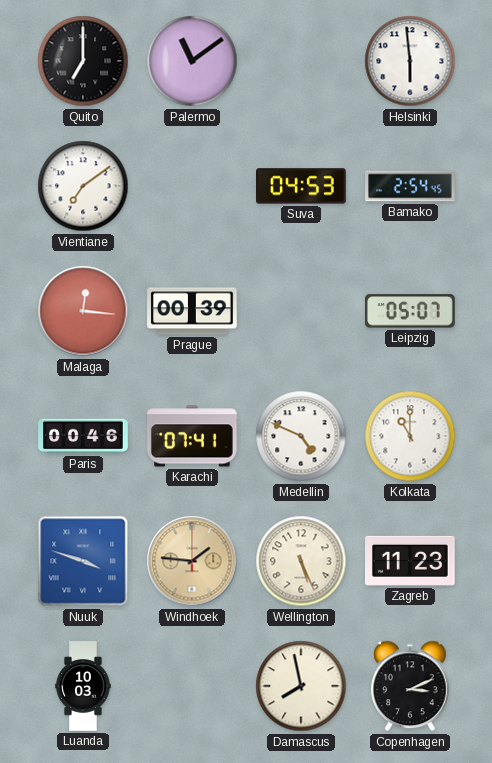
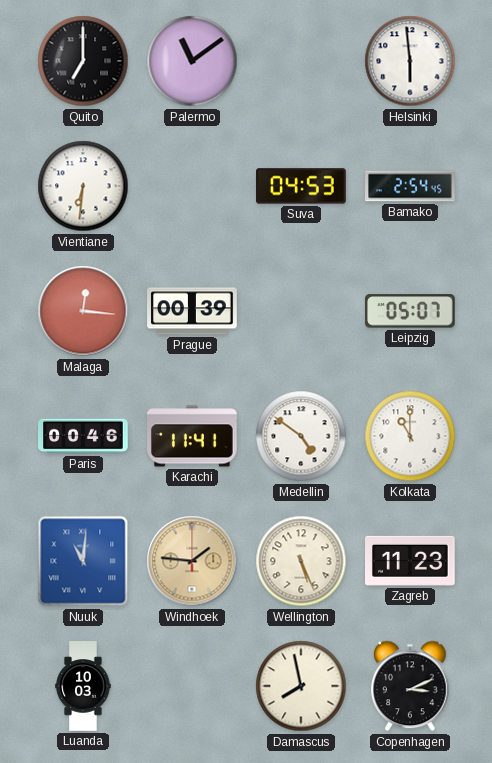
Vientiane: 7:09 -> 6:31
Karachi: 07:41 -> 11:41
Medellin: 4:49 -> 4:51
Nuuk: 3:48 -> 11:01
